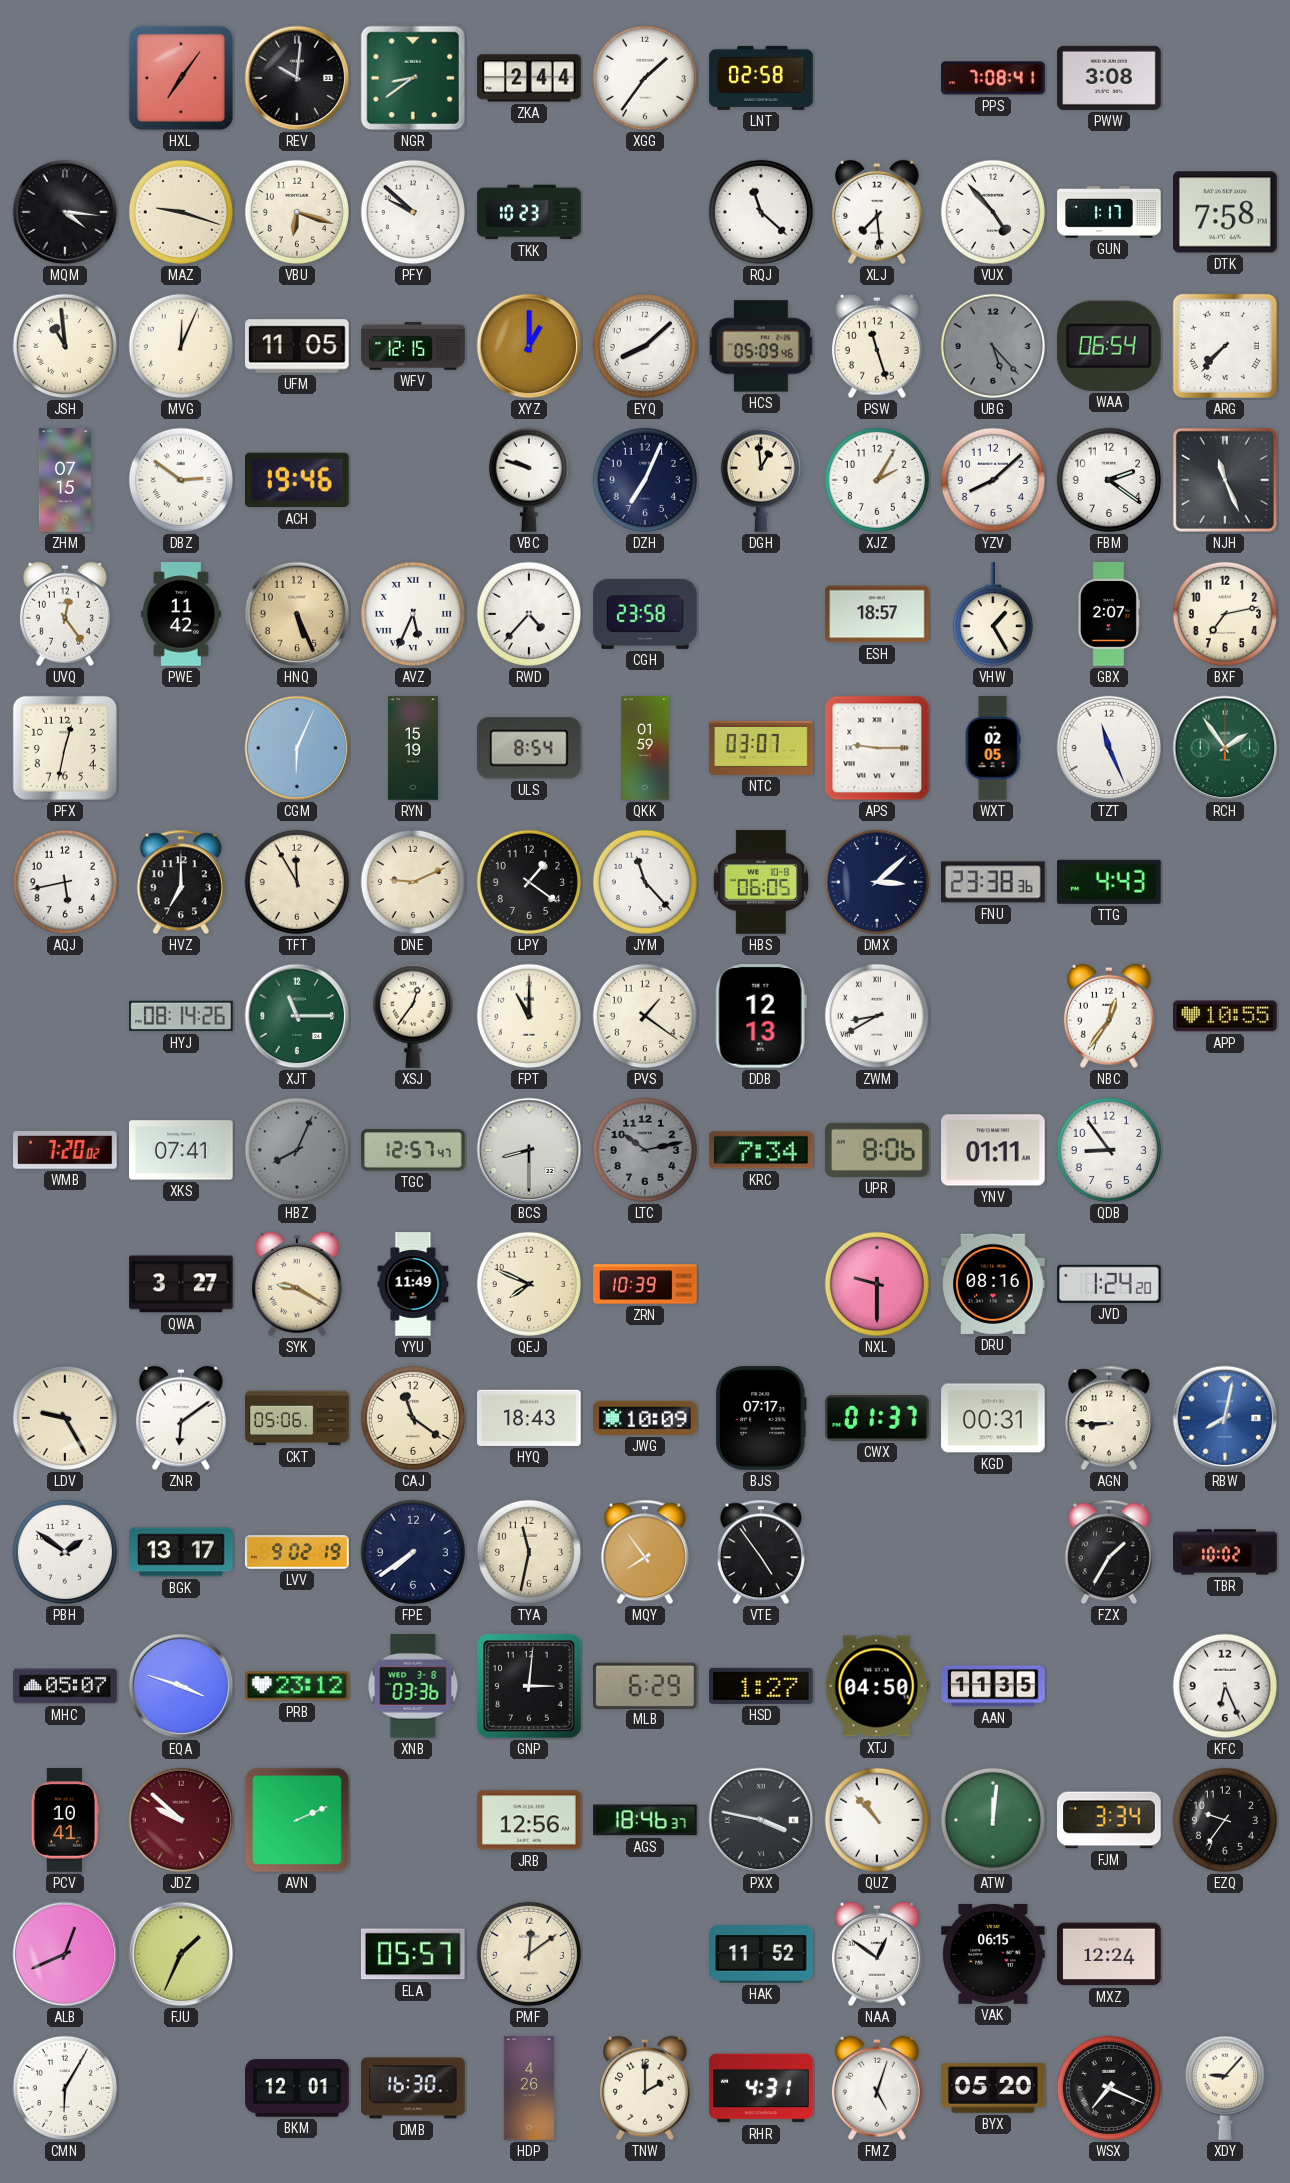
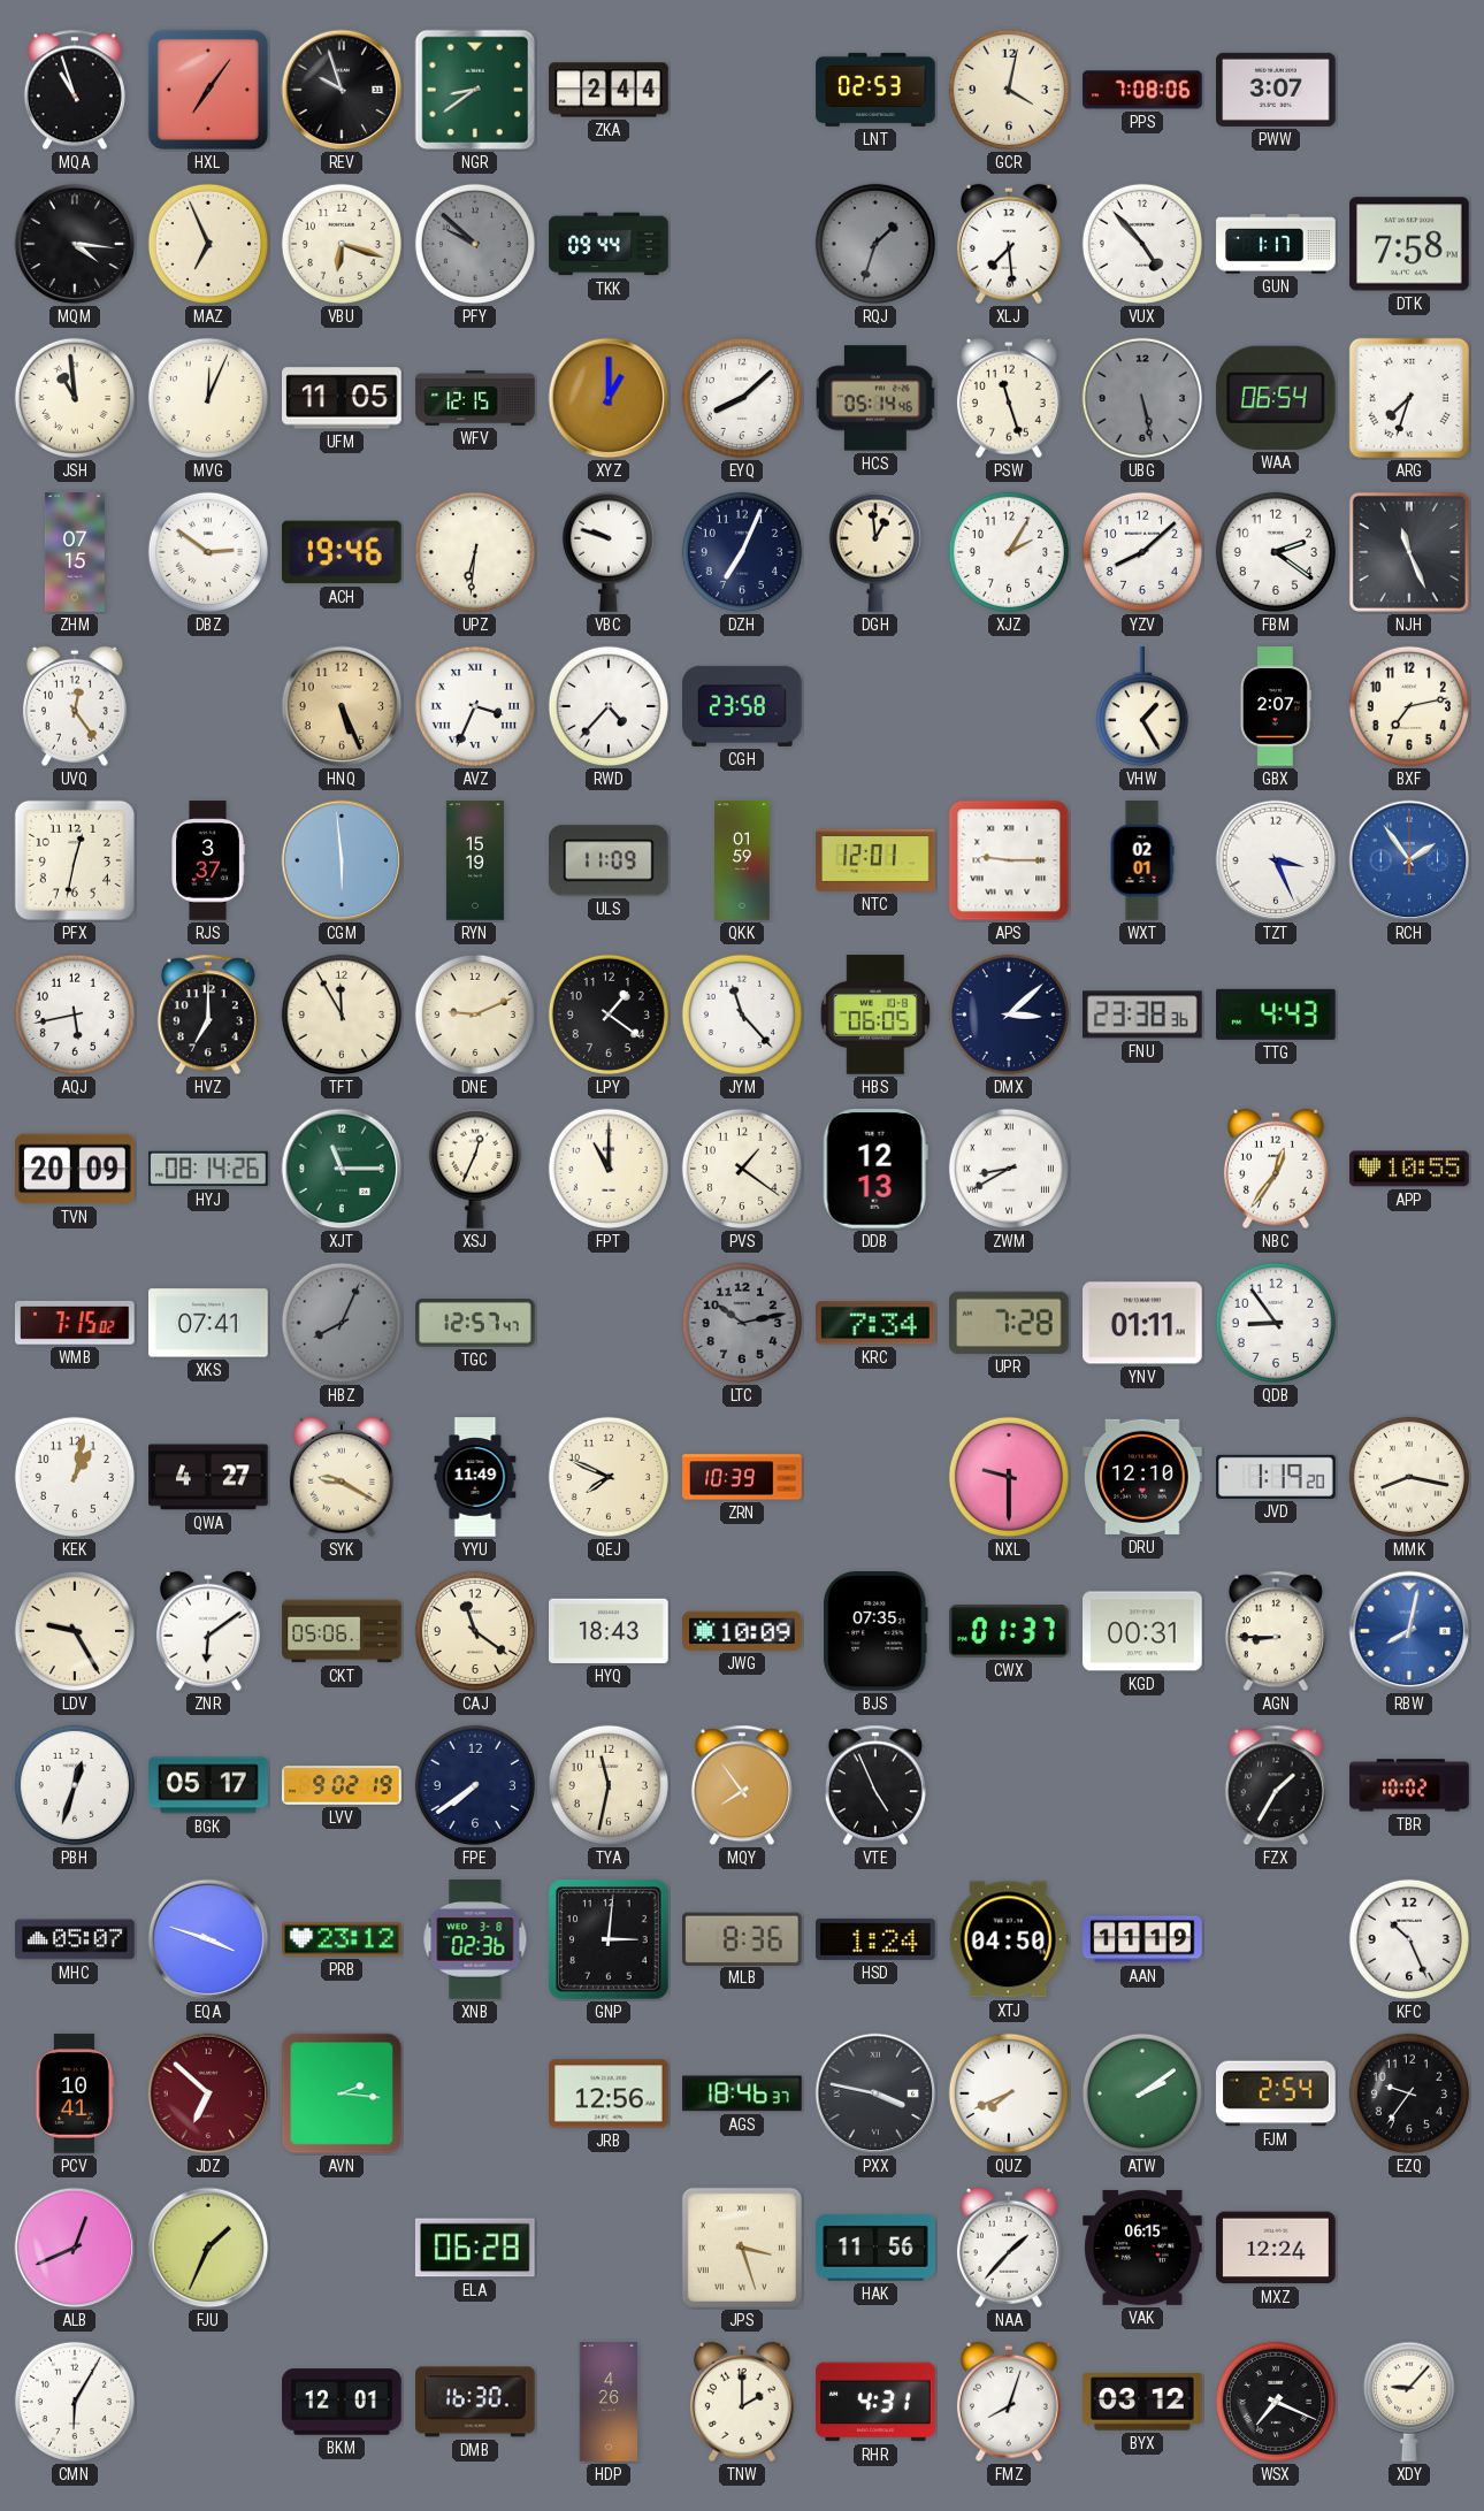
MQA: none -> 10:57
REV: 10:01 -> 9:57
XGG: 1:36 -> none
LNT: 02:58 -> 02:53
GCR: none -> 4:02
PPS: 7:08:41 -> 7:08:06
PWW: 3:08 -> 3:07
MAZ: 9:18 -> 6:56
PFY dial: white -> grey
TKK: 10:23 -> 09:44
RQJ: 11:22 -> 1:33
RQJ dial: white -> grey
HCS: 05:09 -> 05:14
UBG: 5:23 -> 5:28
ARG: 7:37 -> 7:33
UPZ: none -> 6:31
PWE: 11:42 -> none
AVZ: 5:34 -> 3:34
ESH: 18:57 -> none
RJS: none -> 3:37
CGM: 6:04 -> 5:59
ULS: 8:54 -> 11:09
NTC: 03:07 -> 12:01
WXT: 02:05 -> 02:01
TZT: 11:26 -> 3:26
RCH dial: green -> blue
TVN: none -> 20:09
XSJ: 12:36 -> 12:34
WMB: 7:20 -> 7:15
BCS: 8:30 -> none
UPR: 8:06 -> 7:28
KEK: none -> 1:02
QWA: 3:27 -> 4:27
DRU: 08:16 -> 12:10
JVD: 1:24 -> 1:19
MMK: none -> 8:17
BJS: 07:17 -> 07:35
PBH: 1:51 -> 12:33
BGK: 13:17 -> 05:17
VTE: 4:54 -> 4:56
XNB: 03:36 -> 02:36
MLB: 6:29 -> 8:36
HSD: 1:27 -> 1:24
AAN: 11:35 -> 11:19
KFC: 6:26 -> 10:26
JDZ: 9:52 -> 6:52
AVN: 2:11 -> 2:16
QUZ: 10:53 -> 7:41
ATW: 12:01 -> 2:09
FJM: 3:34 -> 2:54
ELA: 05:57 -> 06:28
PMF: 12:09 -> none
JPS: none -> 3:27
HAK: 11:52 -> 11:56
NAA: 12:51 -> 1:37
FMZ: 5:03 -> 8:03
BYX: 05:20 -> 03:12
